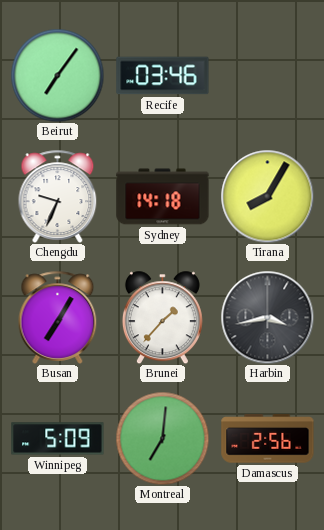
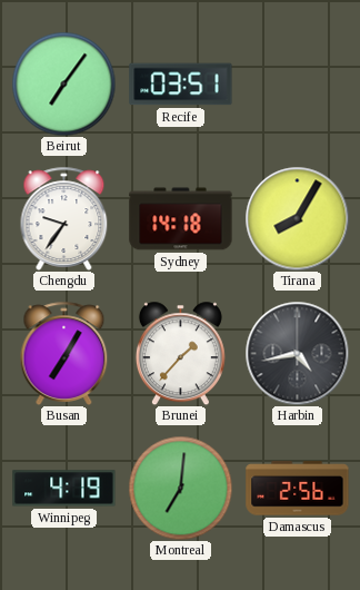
Recife: 03:46 -> 03:51
Chengdu: 9:34 -> 9:36
Harbin: 3:43 -> 4:43
Winnipeg: 5:09 -> 4:19
